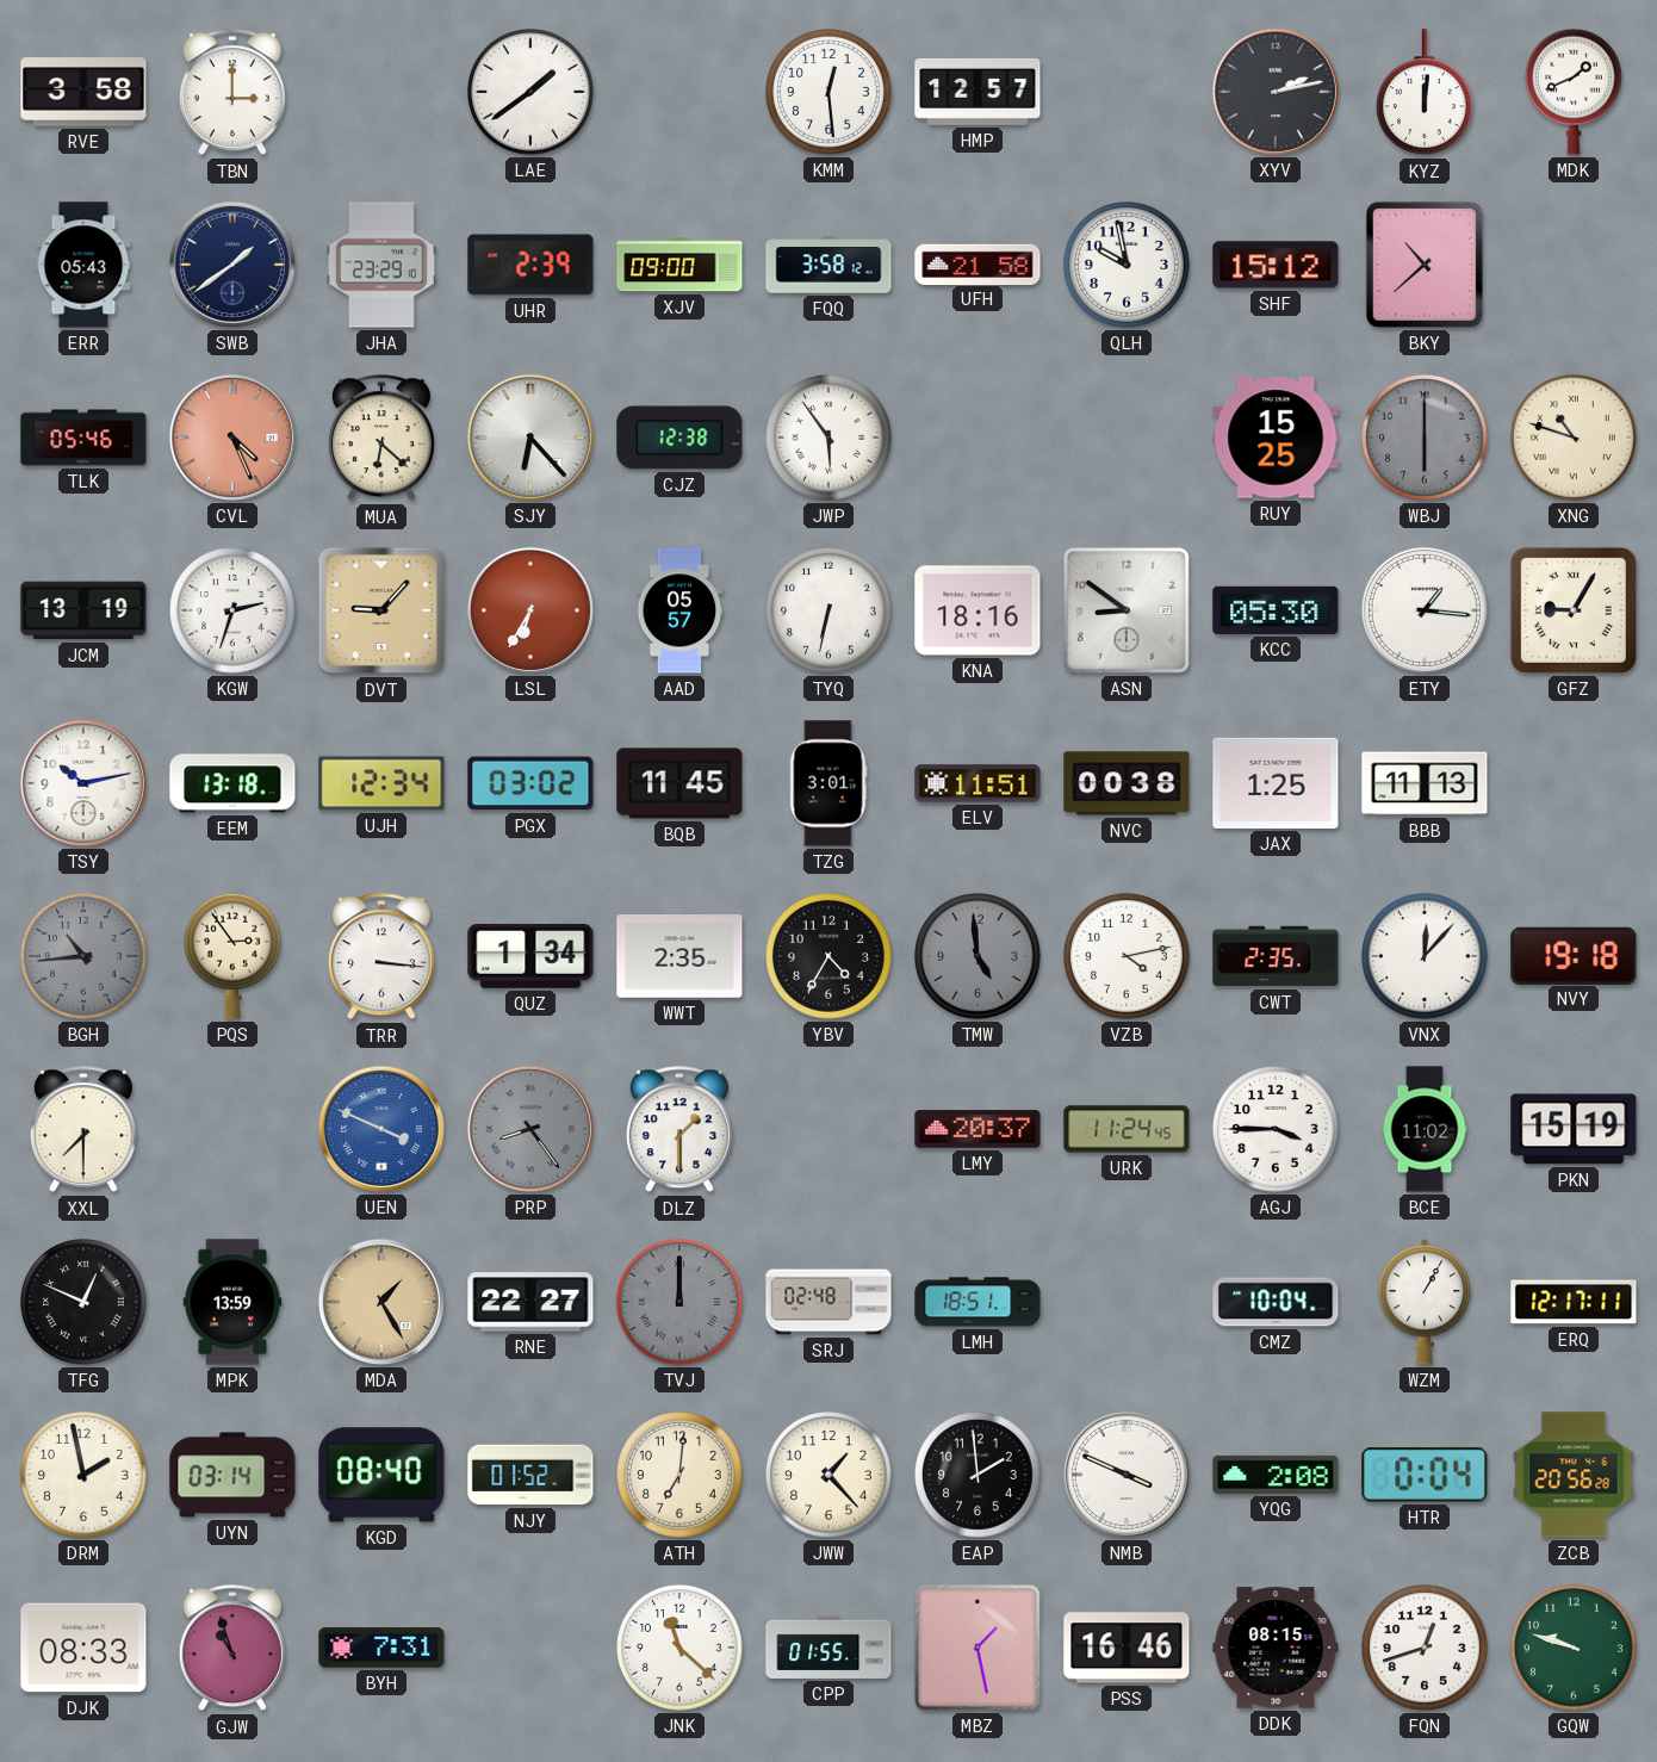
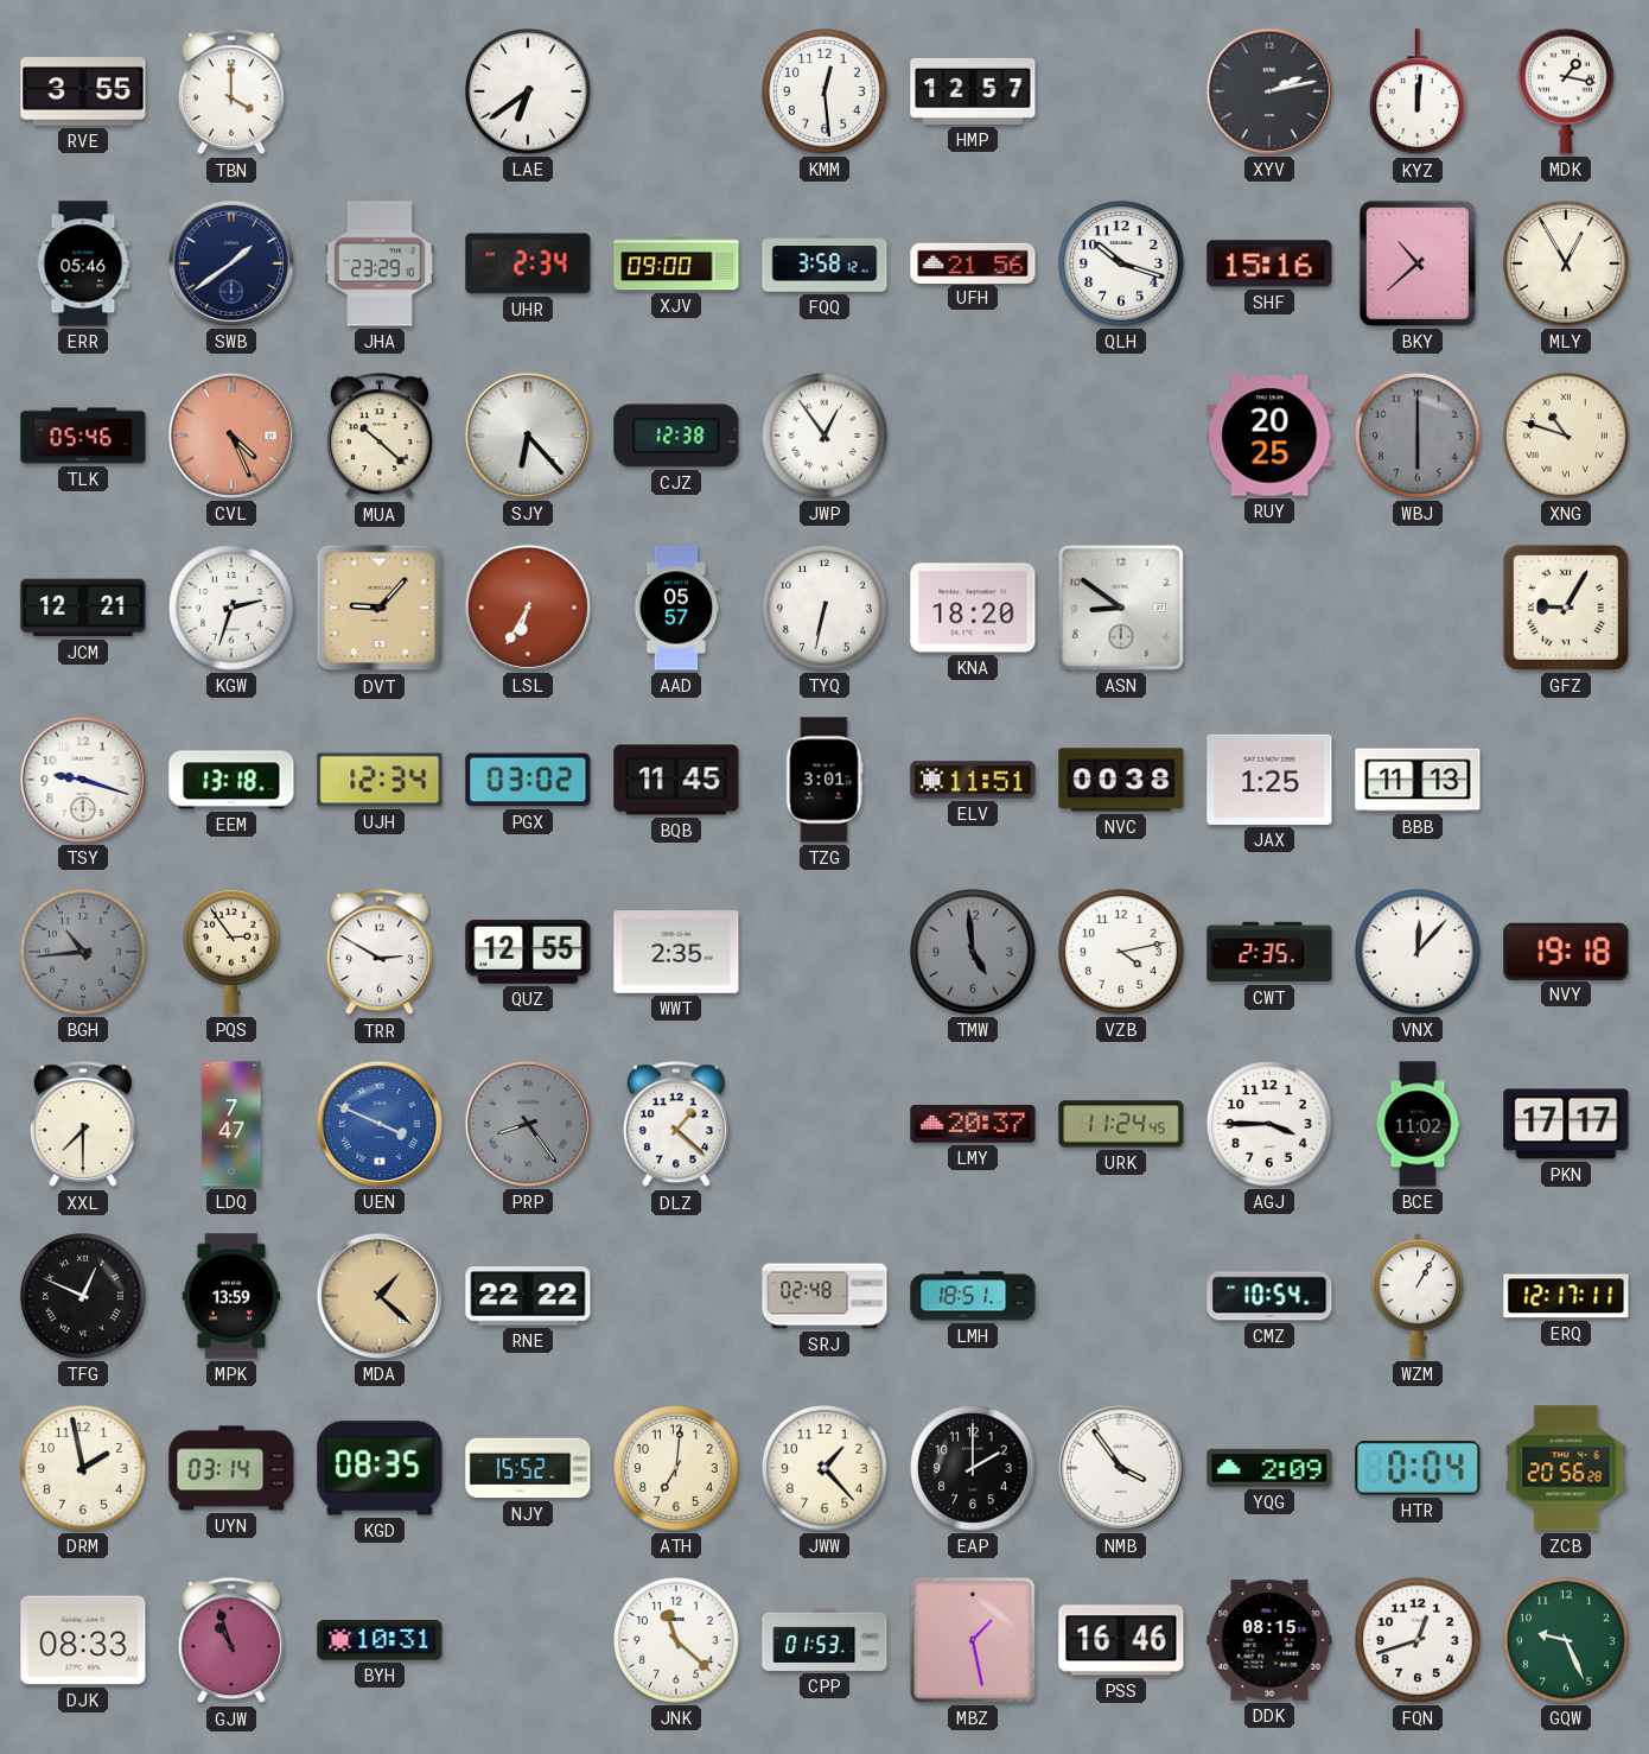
RVE: 3:58 -> 3:55
TBN: 3:00 -> 4:00
LAE: 1:39 -> 6:39
MDK: 1:41 -> 1:17
ERR: 05:43 -> 05:46
UHR: 2:39 -> 2:34
UFH: 21:58 -> 21:56
QLH: 9:58 -> 10:18
SHF: 15:12 -> 15:16
MLY: none -> 12:55
MUA: 6:22 -> 10:22
JWP: 5:54 -> 12:54
RUY: 15:25 -> 20:25
JCM: 13:19 -> 12:21
KNA: 18:16 -> 18:20
KCC: 05:30 -> none
ETY: 1:16 -> none
TSY: 10:13 -> 9:18
TRR: 3:16 -> 2:50
QUZ: 1:34 -> 12:55
YBV: 4:35 -> none
LDQ: none -> 7:47
DLZ: 1:30 -> 1:22
PKN: 15:19 -> 17:17
MDA: 1:25 -> 1:22
RNE: 22:27 -> 22:22
TVJ: 12:00 -> none
CMZ: 10:04 -> 10:54
KGD: 08:40 -> 08:35
NJY: 01:52 -> 15:52
EAP: 1:59 -> 2:00
NMB: 3:49 -> 3:54
YQG: 2:08 -> 2:09
BYH: 7:31 -> 10:31
CPP: 01:55 -> 01:53
GQW: 9:48 -> 9:26
